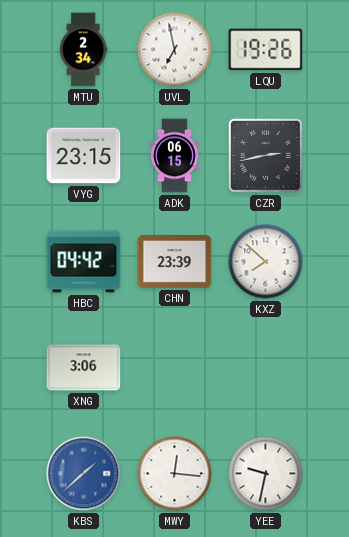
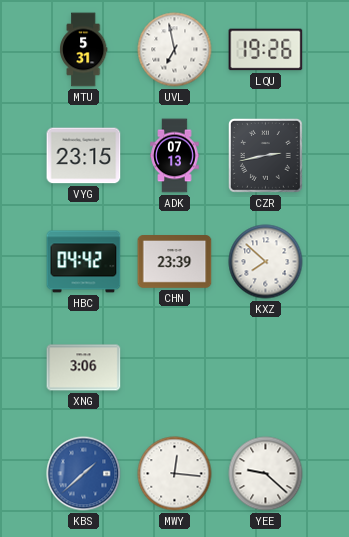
MTU: 2:34 -> 5:31
ADK: 06:15 -> 07:13
YEE: 9:32 -> 9:22
